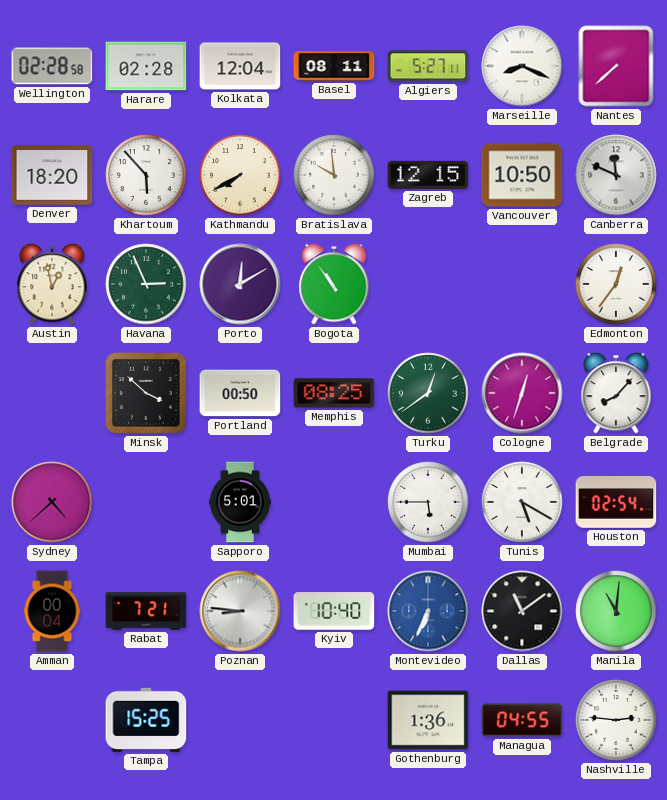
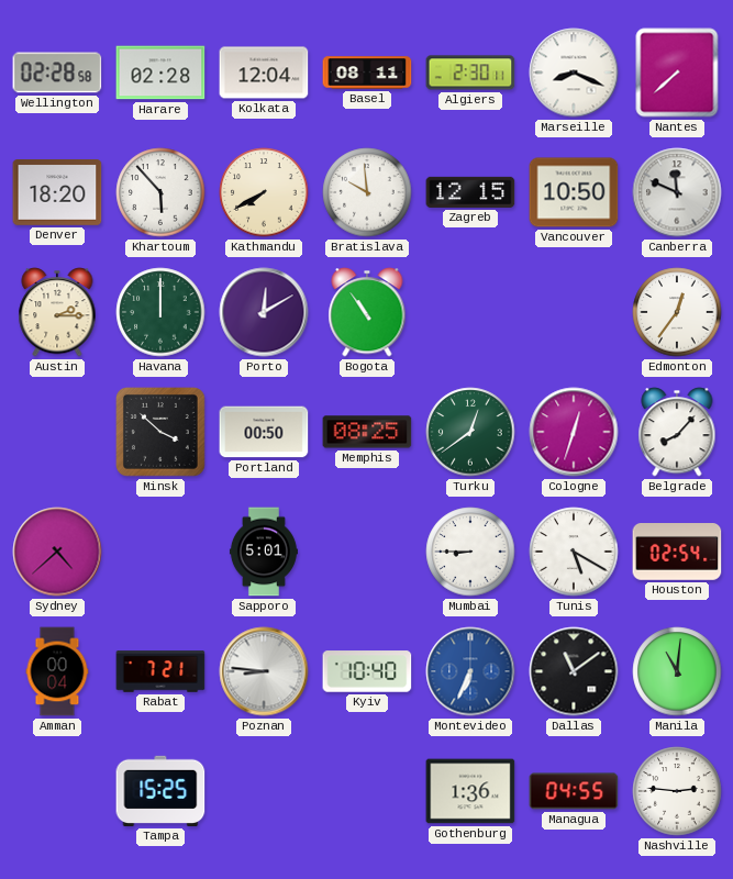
Algiers: 5:27 -> 2:30
Austin: 12:58 -> 2:15
Havana: 2:56 -> 12:00
Mumbai: 5:45 -> 8:45
